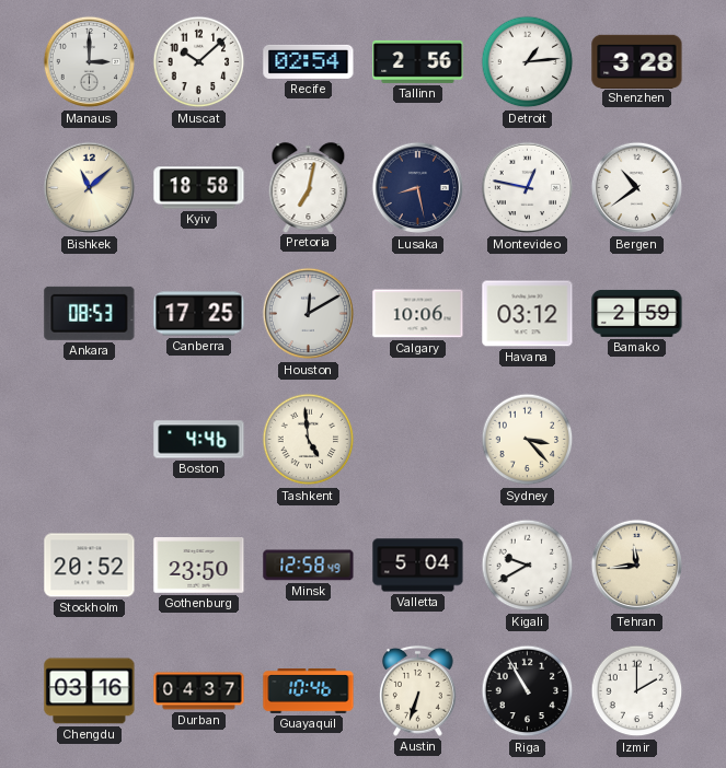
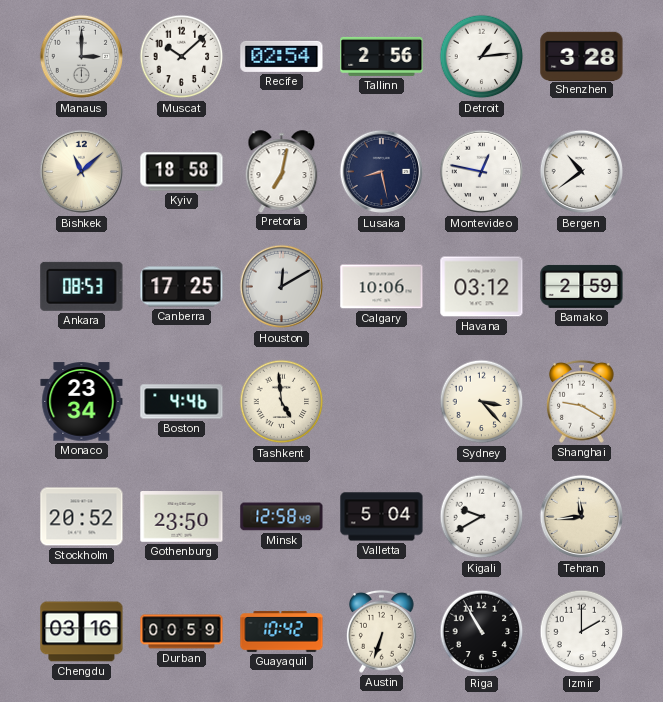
Monaco: none -> 23:34
Shanghai: none -> 9:20
Durban: 04:37 -> 00:59
Guayaquil: 10:46 -> 10:42
